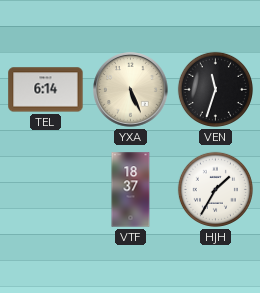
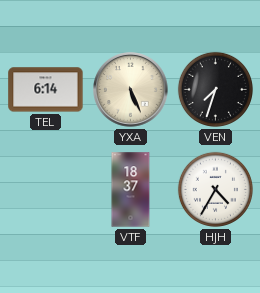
VEN: 11:33 -> 7:33
HJH: 1:35 -> 4:35
